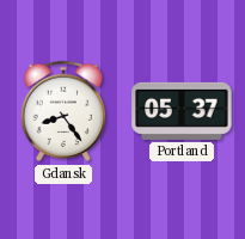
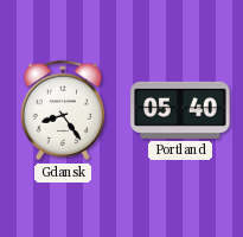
Portland: 05:37 -> 05:40
